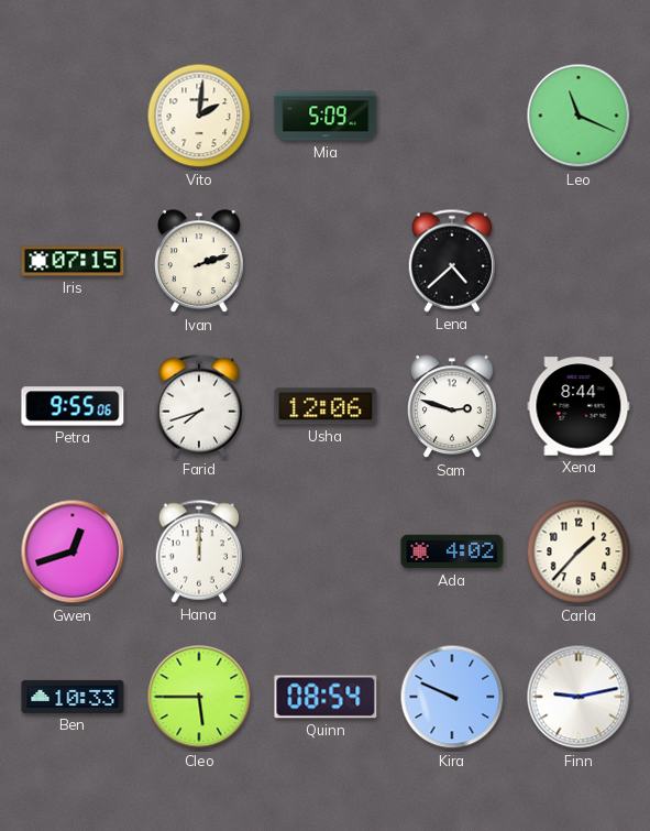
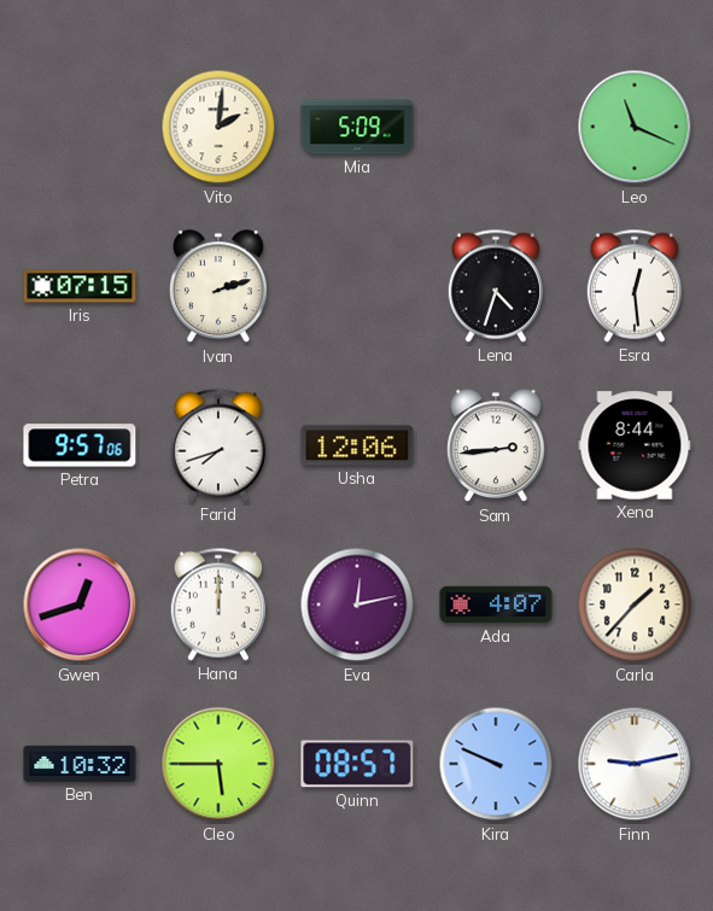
Lena: 4:38 -> 4:33
Esra: none -> 12:29
Petra: 9:55 -> 9:57
Sam: 2:48 -> 2:44
Eva: none -> 12:13
Ada: 4:02 -> 4:07
Ben: 10:33 -> 10:32
Quinn: 08:54 -> 08:57
